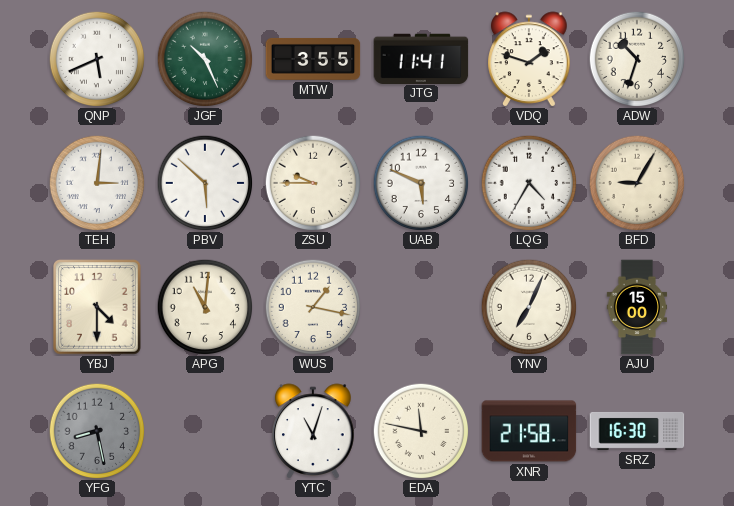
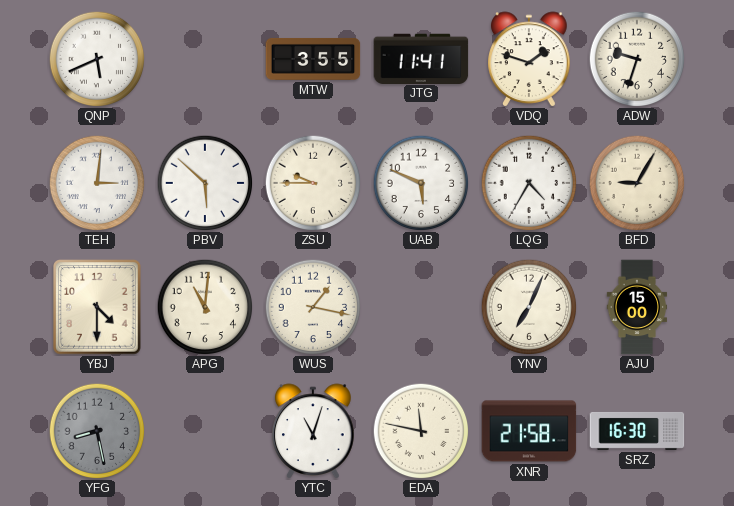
JGF: 10:26 -> none
ADW: 10:33 -> 9:33
